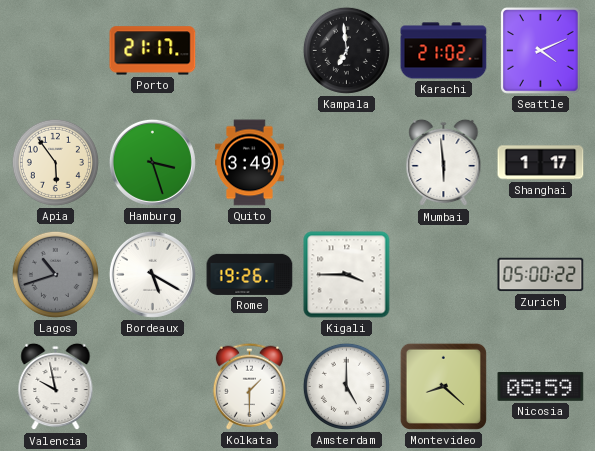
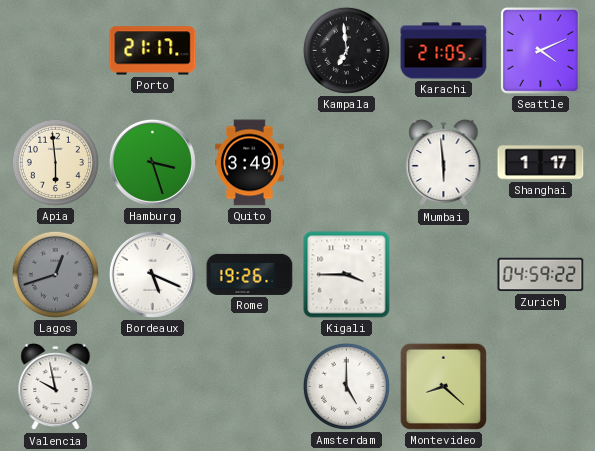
Karachi: 21:02 -> 21:05
Apia: 5:54 -> 5:59
Lagos: 10:42 -> 12:42
Bordeaux: 5:20 -> 5:19
Zurich: 05:00 -> 04:59
Kolkata: 1:30 -> none
Nicosia: 05:59 -> none
